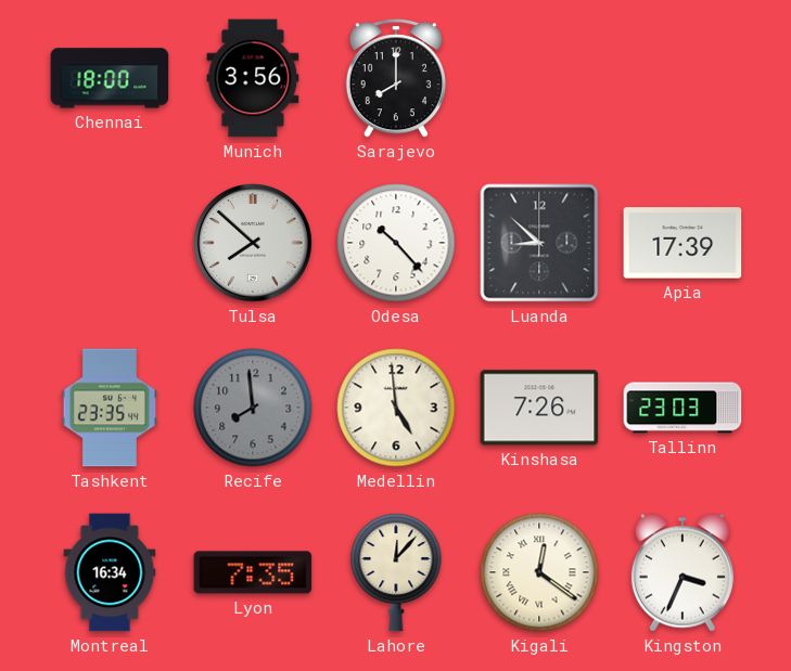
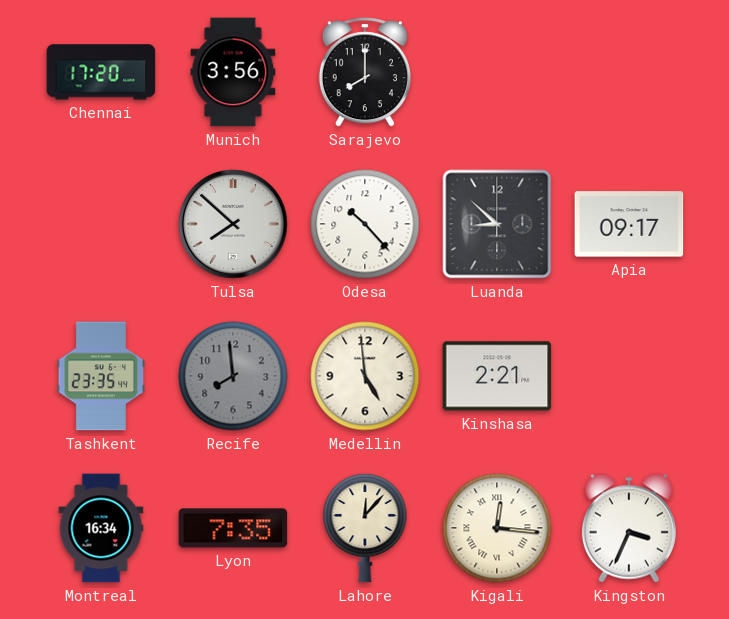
Chennai: 18:00 -> 17:20
Apia: 17:39 -> 09:17
Kinshasa: 7:26 -> 2:21
Tallinn: 23:03 -> none
Kigali: 12:21 -> 12:16
